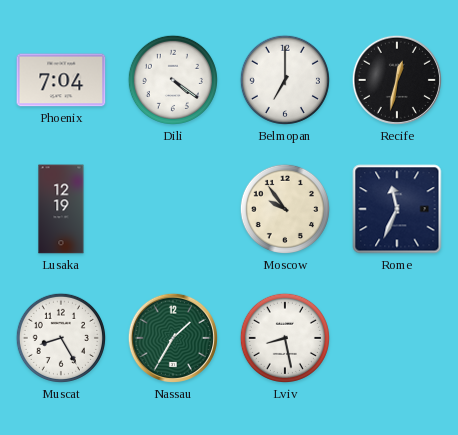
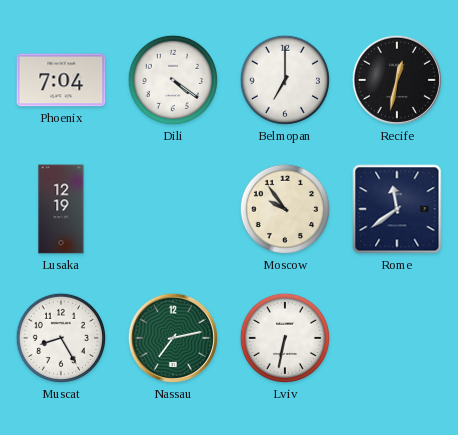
Rome: 11:34 -> 11:39
Nassau: 1:35 -> 7:13
Lviv: 8:28 -> 6:32
